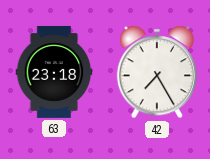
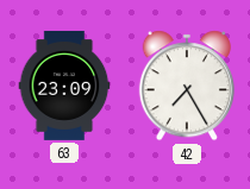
63: 23:18 -> 23:09
